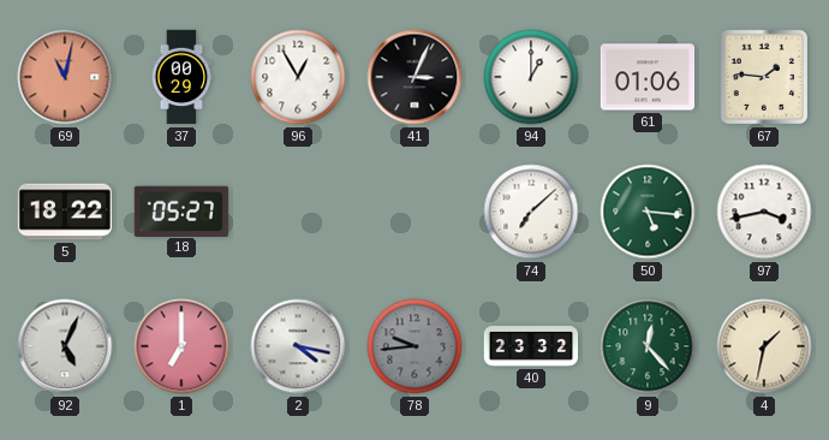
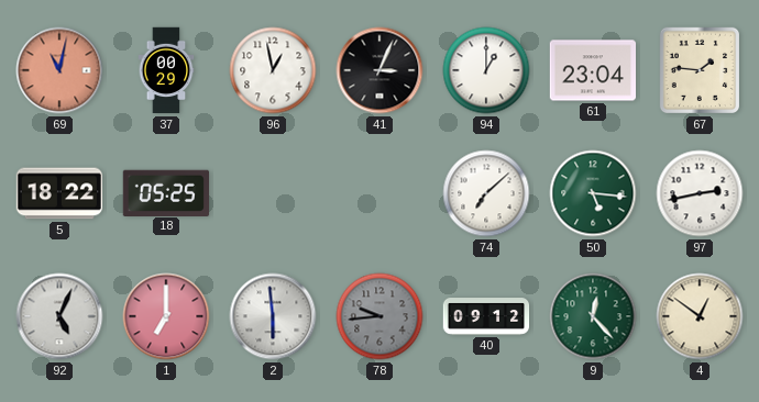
96: 12:55 -> 12:58
61: 01:06 -> 23:04
18: 05:27 -> 05:25
97: 3:43 -> 2:43
2: 4:17 -> 5:59
40: 23:32 -> 09:12
4: 1:32 -> 12:51
